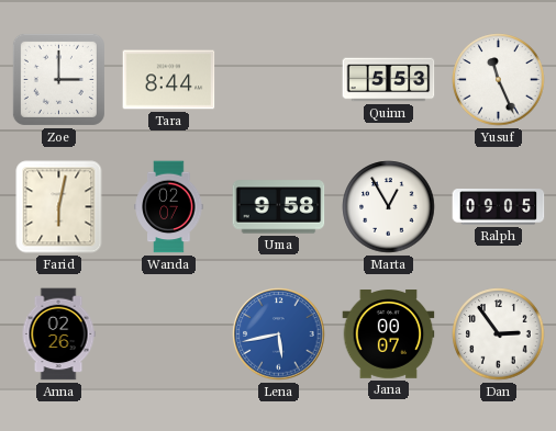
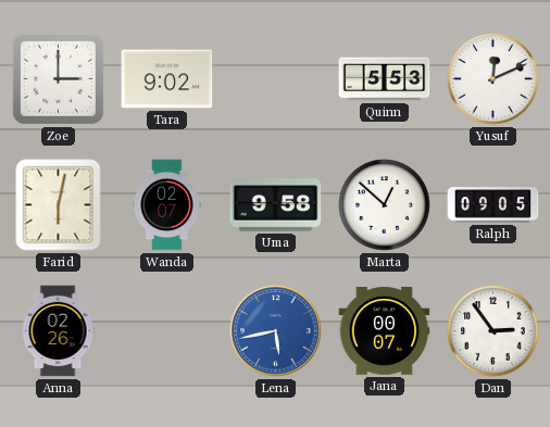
Tara: 8:44 -> 9:02
Yusuf: 11:26 -> 12:11
Marta: 12:55 -> 12:52
